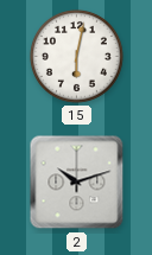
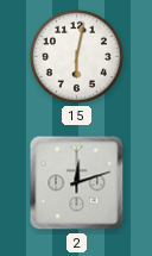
2: 10:12 -> 12:12
